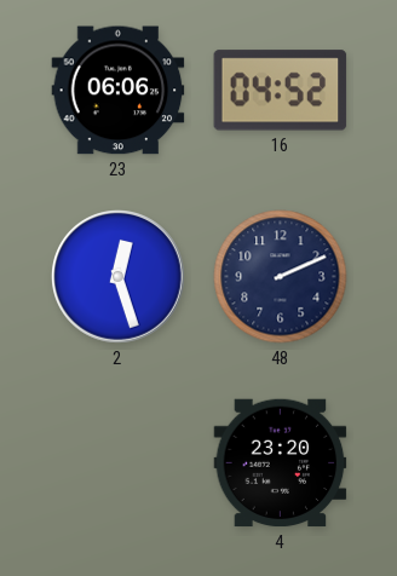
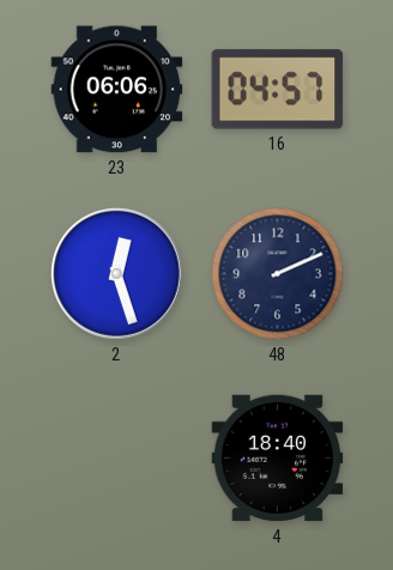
16: 04:52 -> 04:57
4: 23:20 -> 18:40
